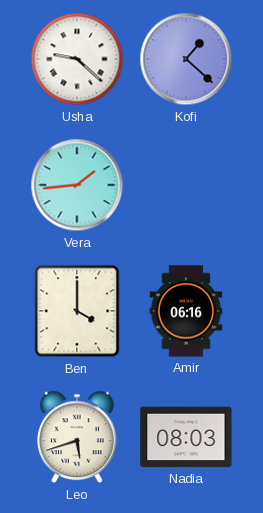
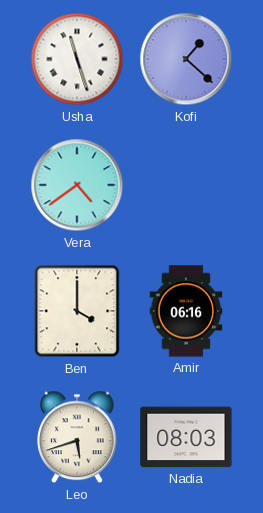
Usha: 9:22 -> 11:27
Vera: 1:44 -> 4:39
